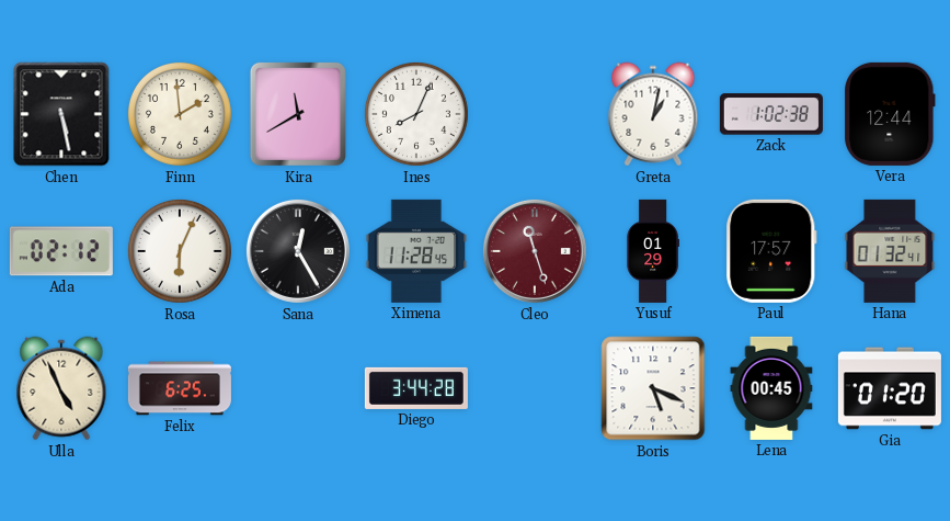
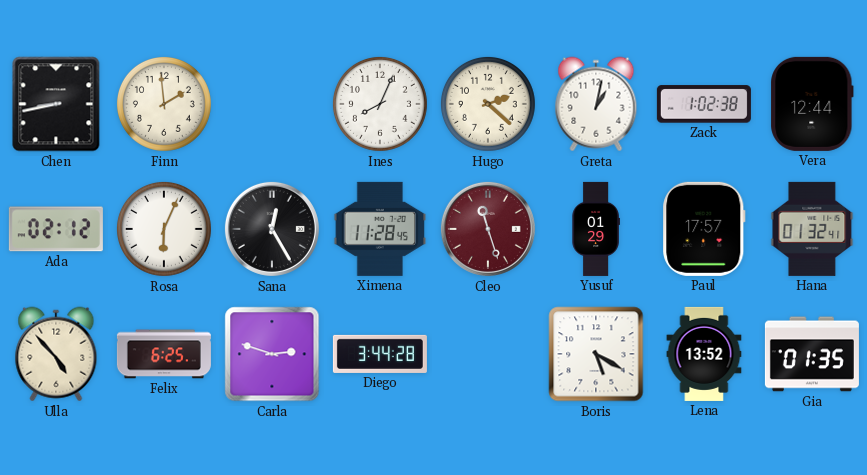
Chen: 5:28 -> 8:43
Kira: 11:40 -> none
Hugo: none -> 2:22
Ulla: 4:56 -> 4:53
Carla: none -> 2:48
Boris: 5:19 -> 5:20
Lena: 00:45 -> 13:52
Gia: 01:20 -> 01:35
